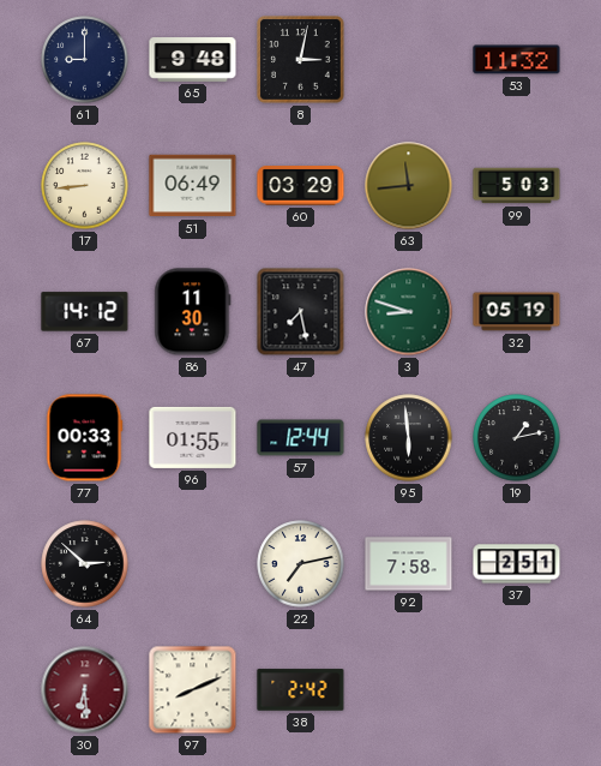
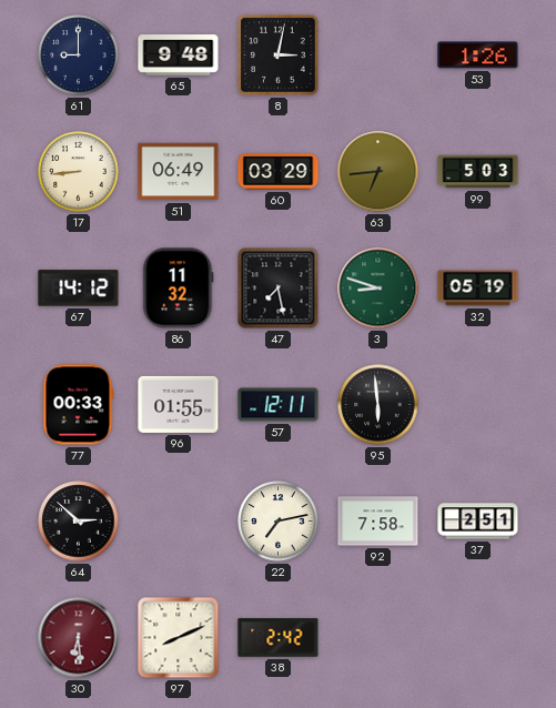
53: 11:32 -> 1:26
63: 11:44 -> 6:44
86: 11:30 -> 11:32
57: 12:44 -> 12:11
19: 1:13 -> none
